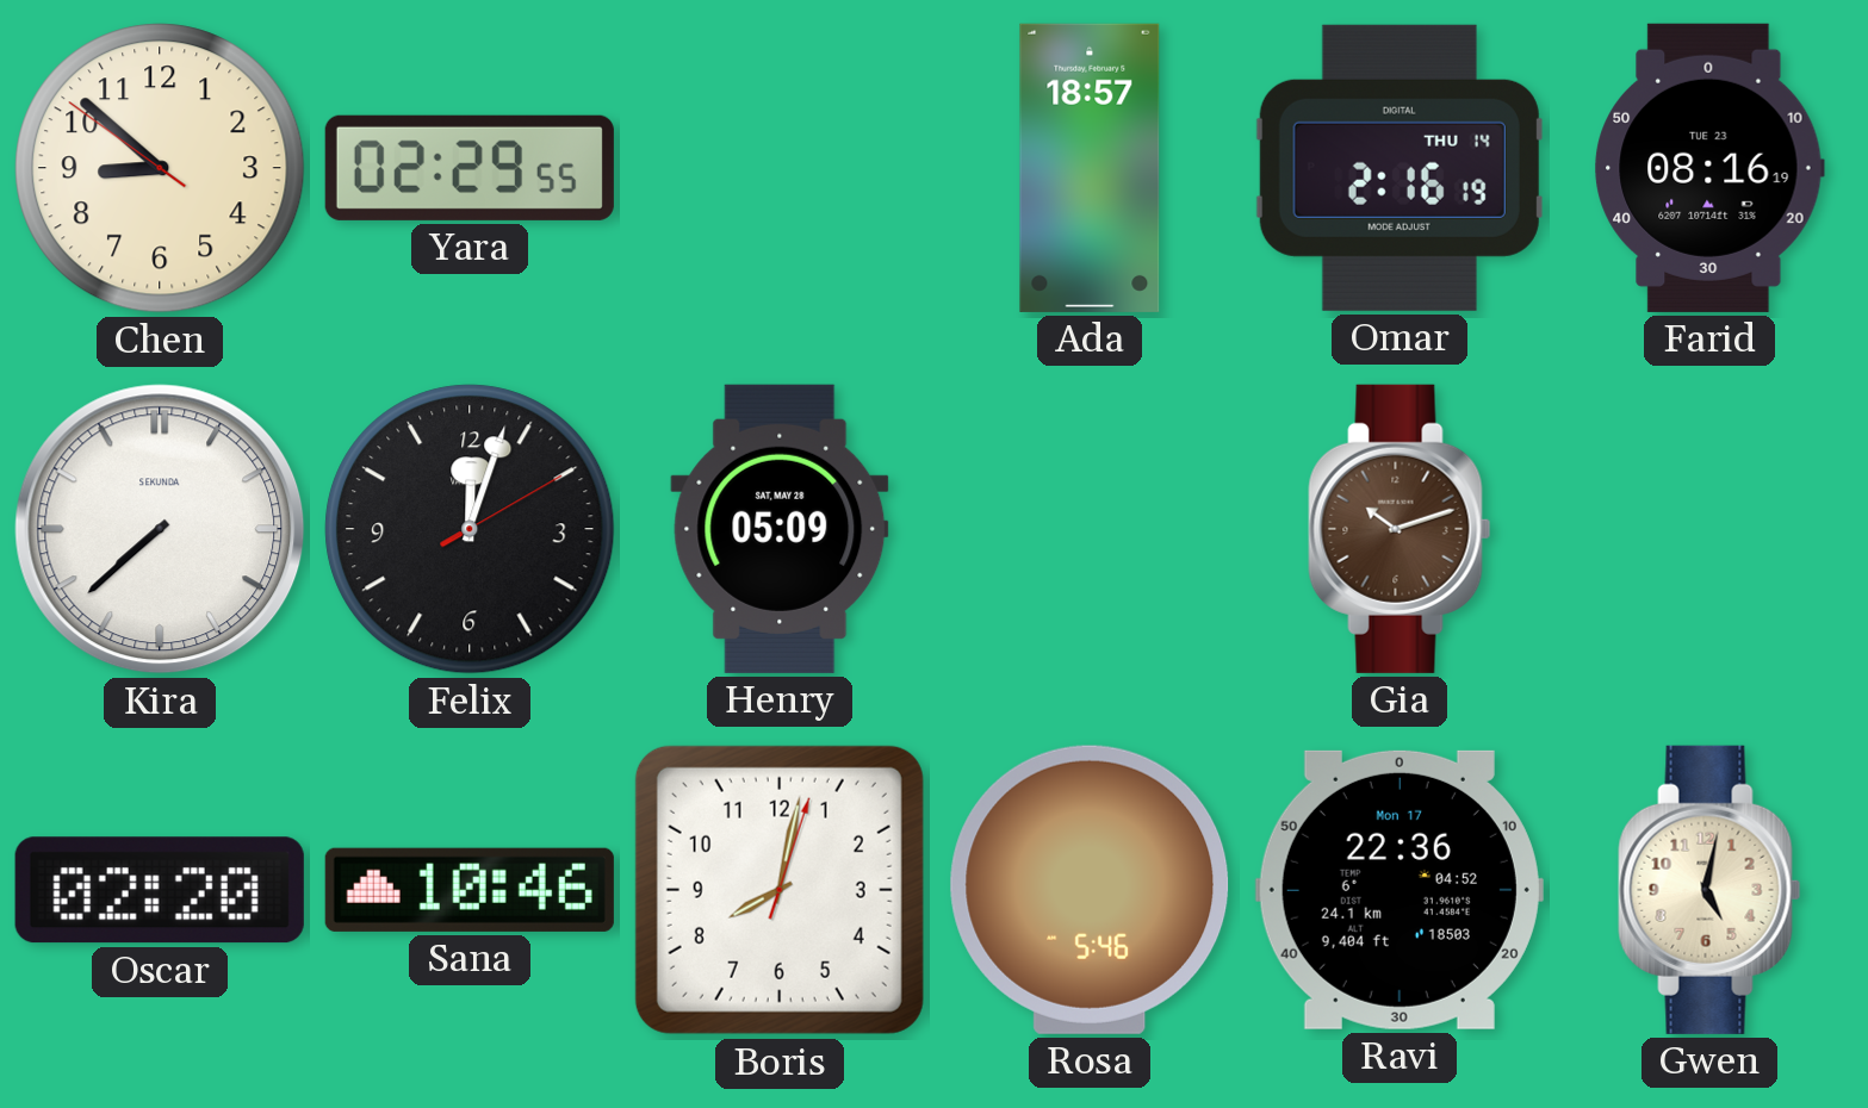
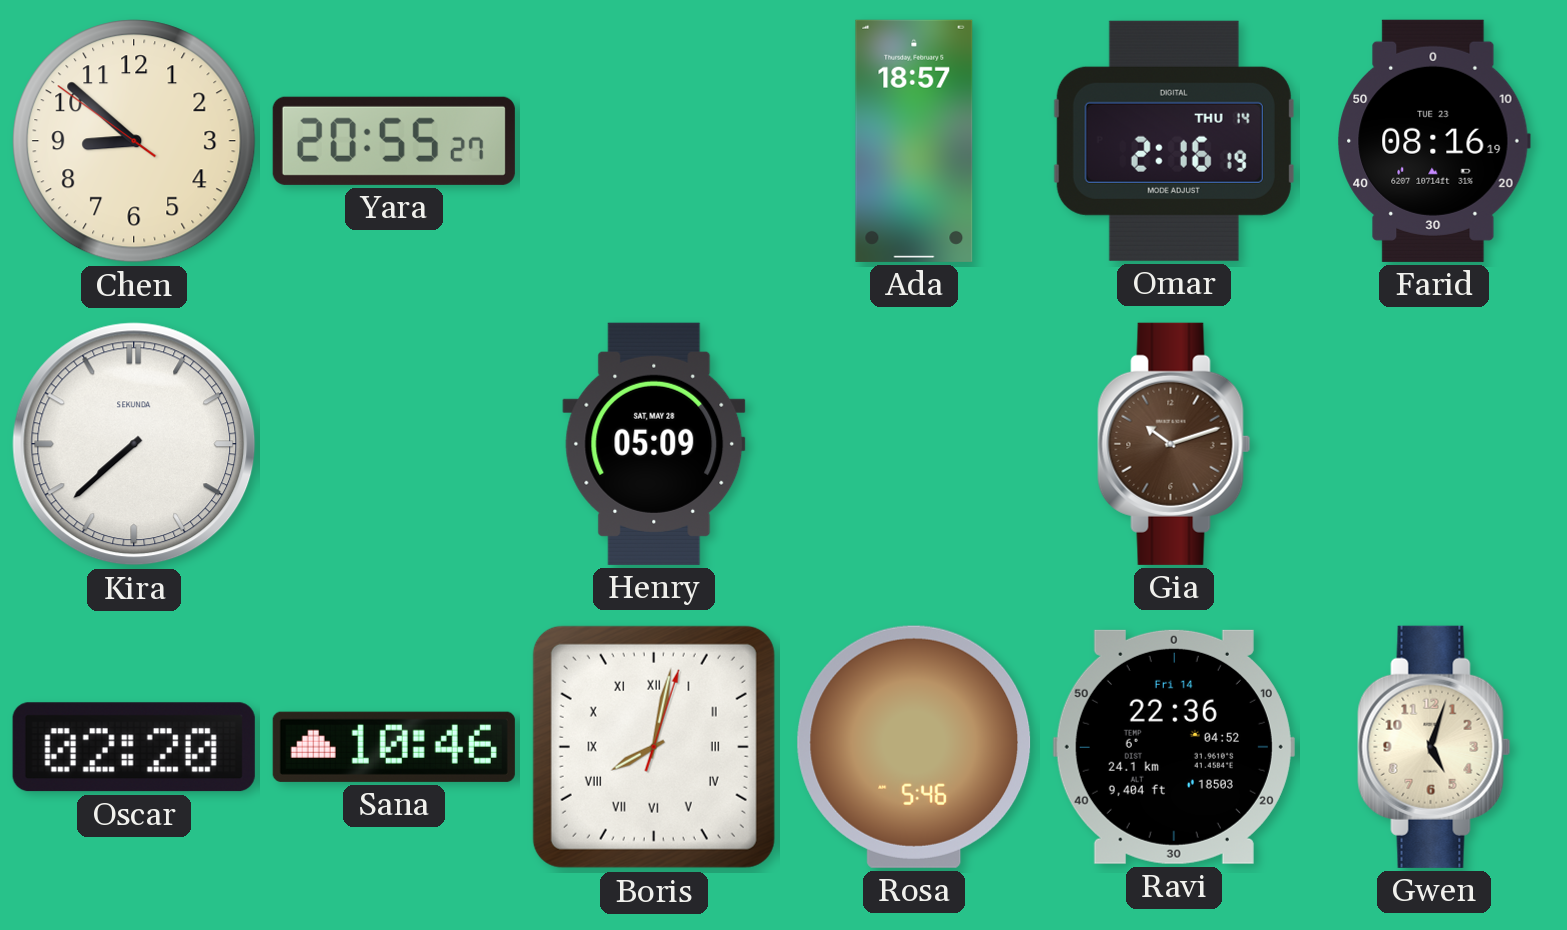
Yara: 02:29 -> 20:55
Felix: 12:03 -> none
Boris numerals: Arabic -> Roman
Ravi date: Mon 17 -> Fri 14
Gwen: 5:02 -> 5:03
